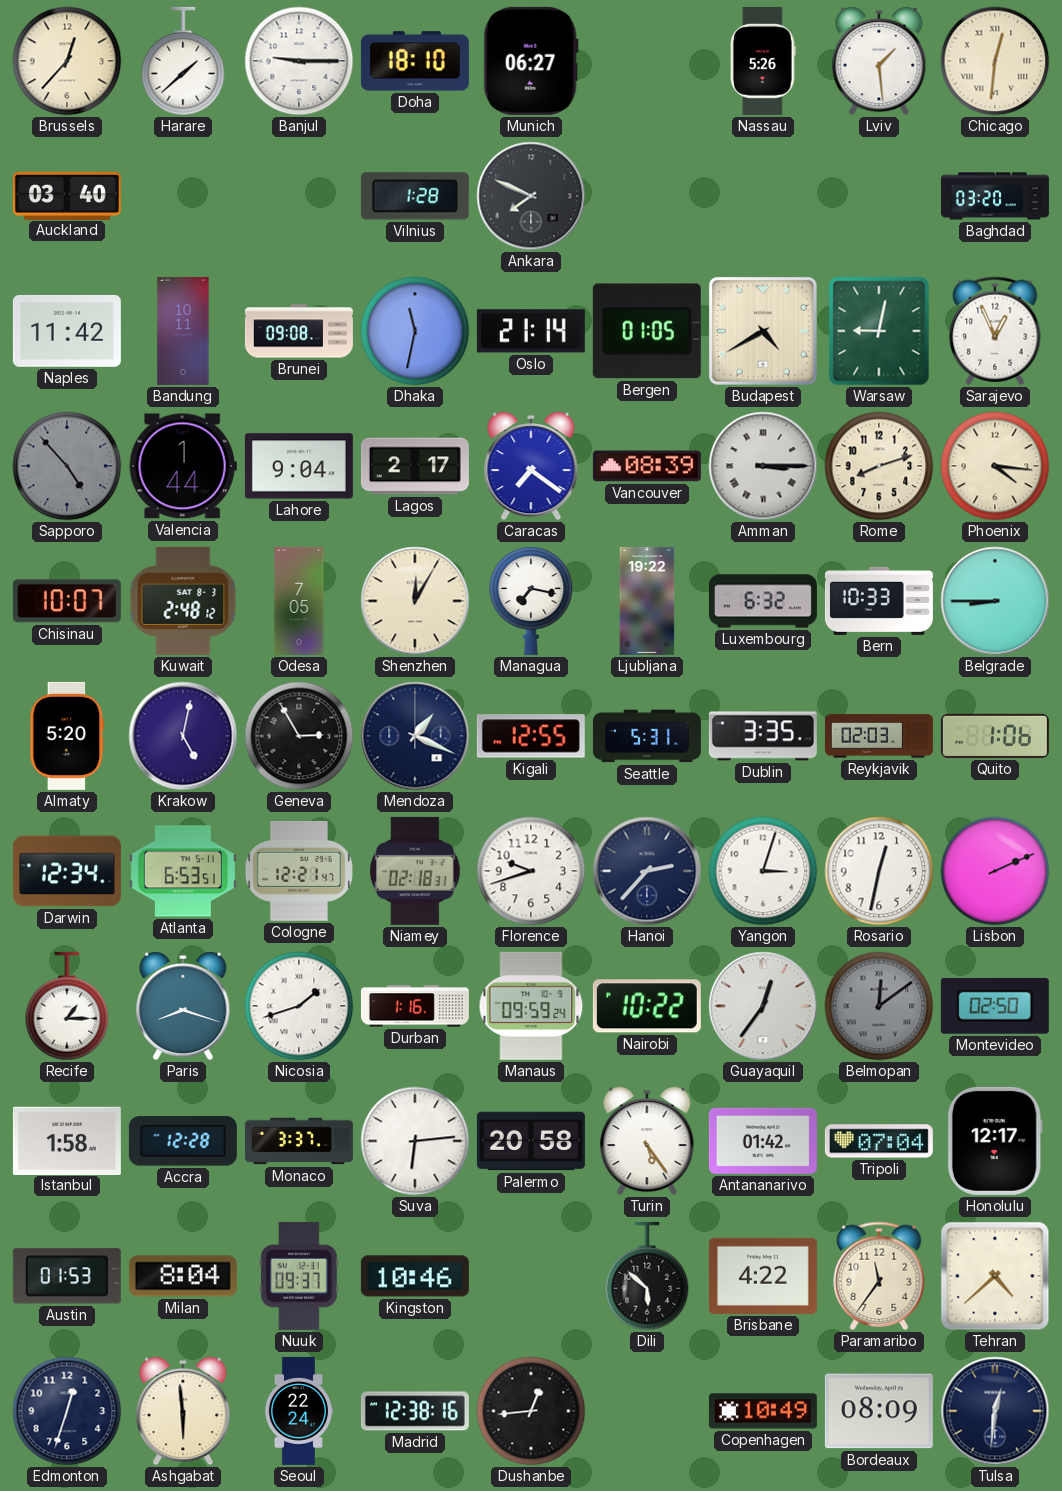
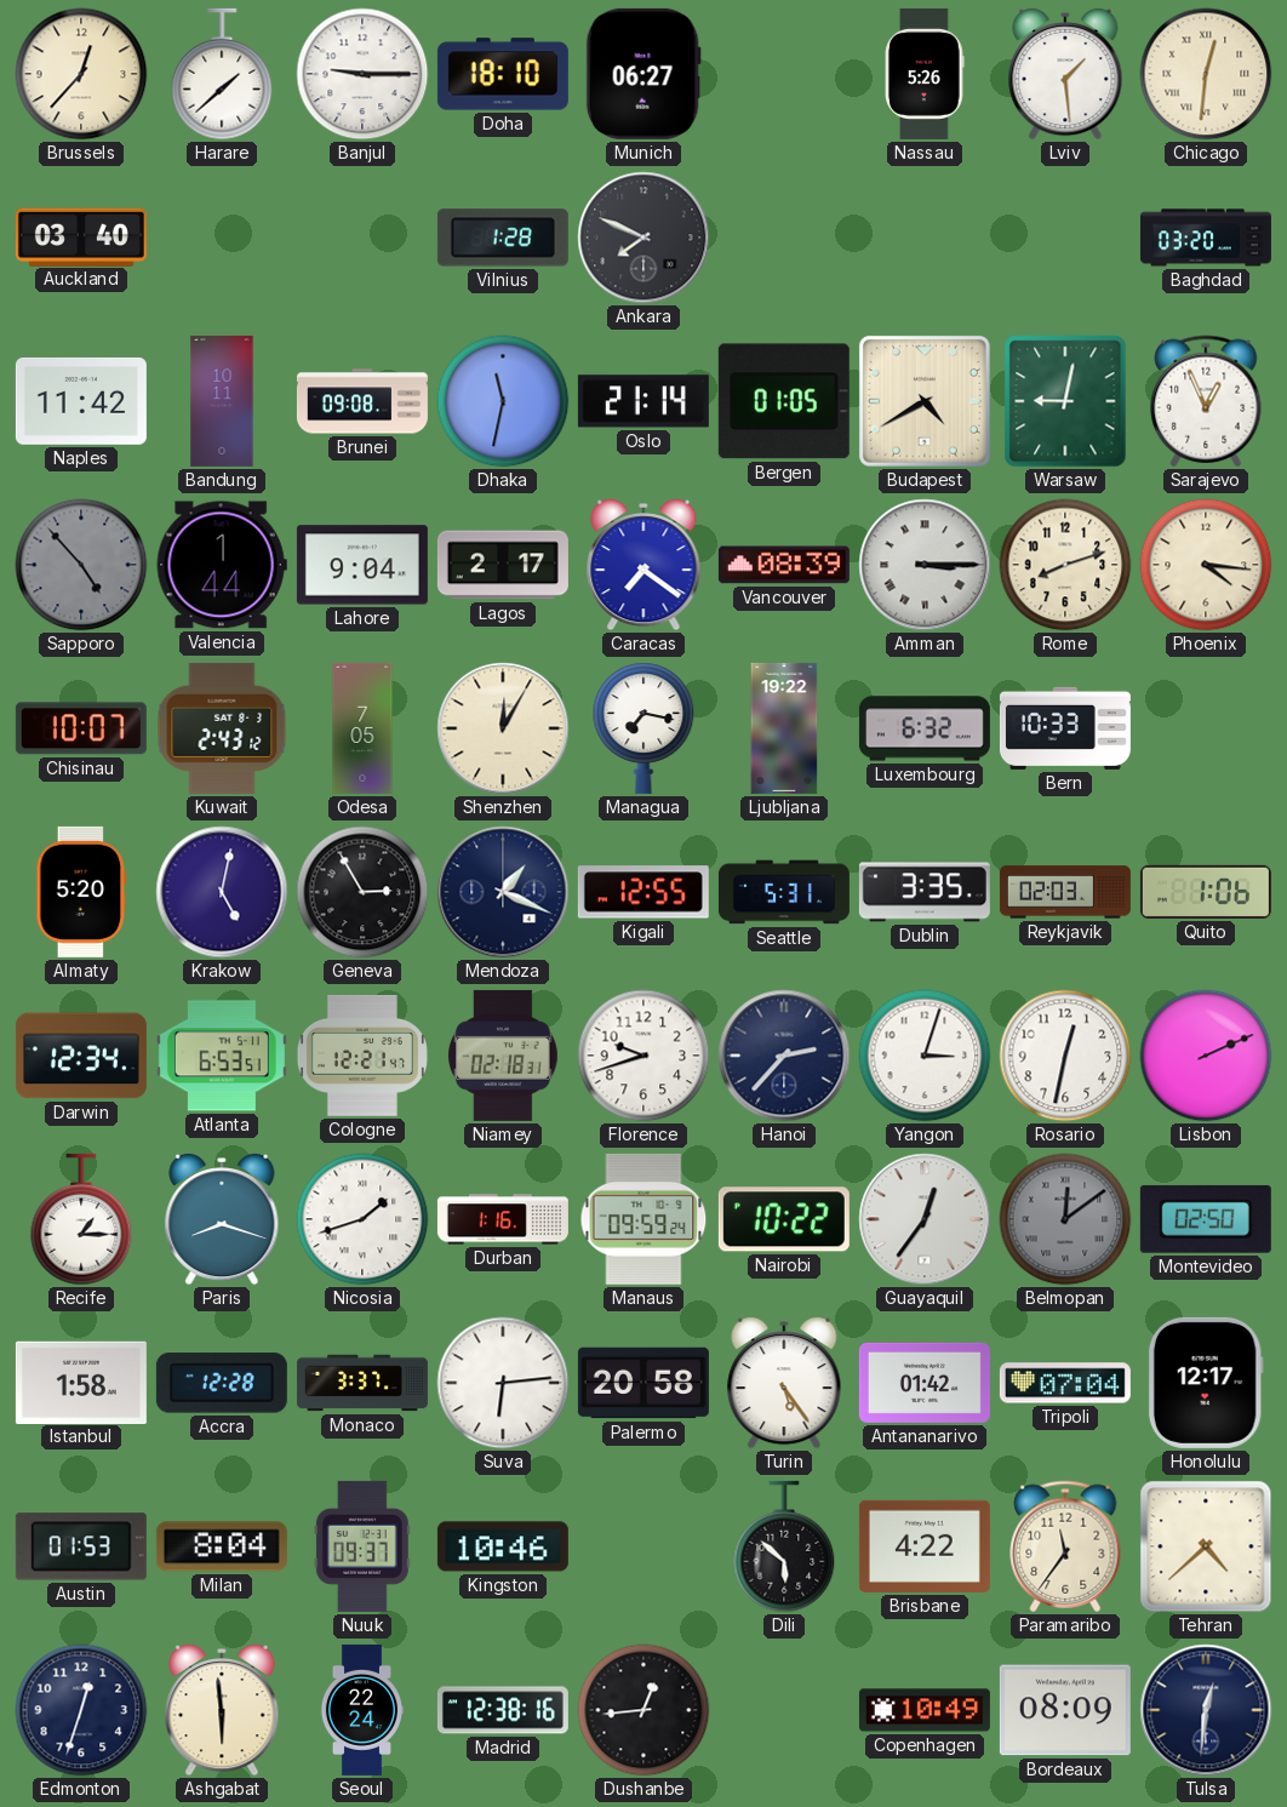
Kuwait: 2:48 -> 2:43
Belgrade: 8:45 -> none
